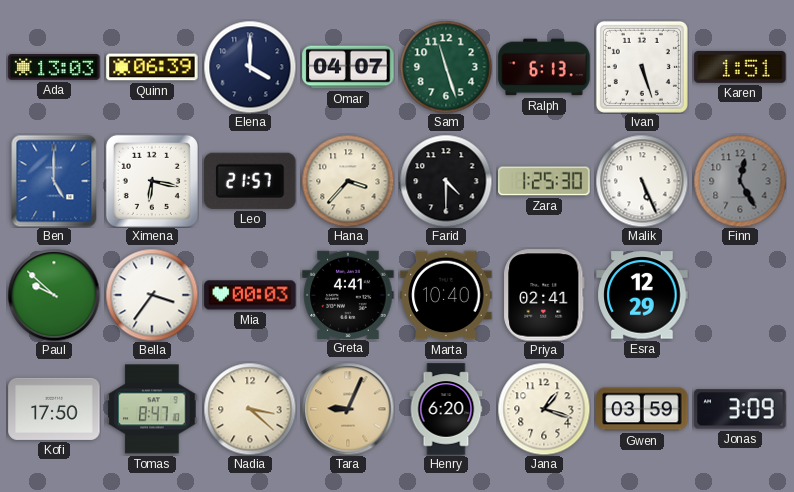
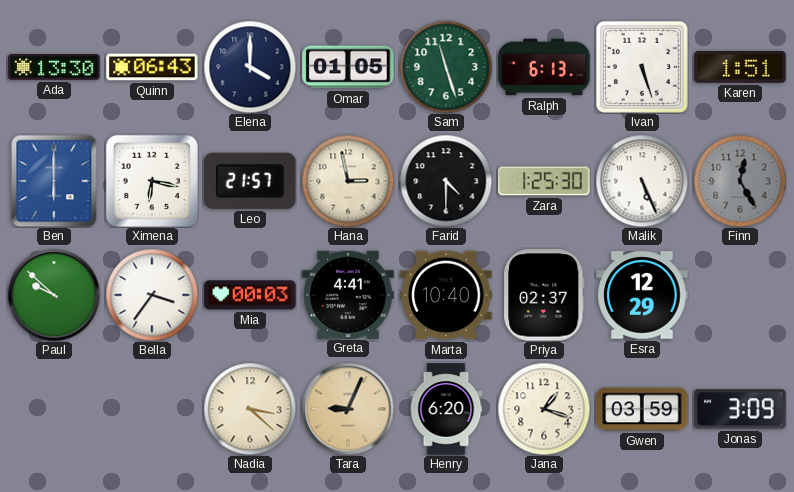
Ada: 13:03 -> 13:30
Quinn: 06:39 -> 06:43
Omar: 04:07 -> 01:05
Ben: 5:00 -> 6:00
Hana: 3:37 -> 2:58
Priya: 02:41 -> 02:37
Kofi: 17:50 -> none
Tomas: 8:47 -> none
